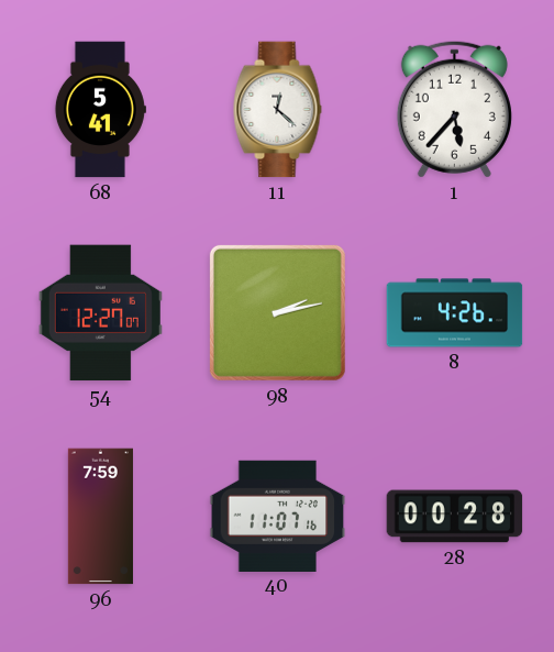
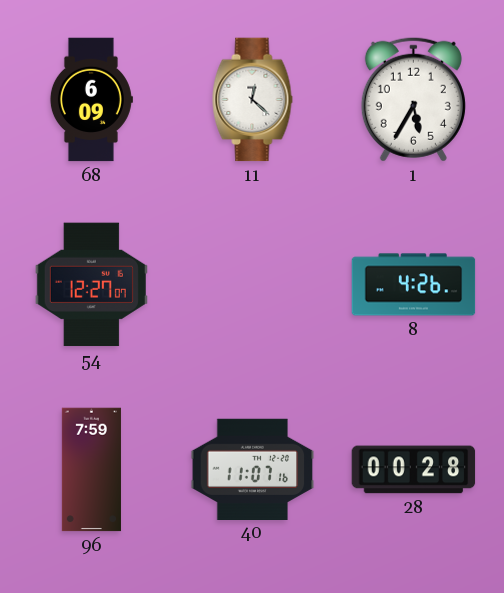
68: 5:41 -> 6:09
1: 5:37 -> 5:35
98: 2:13 -> none
